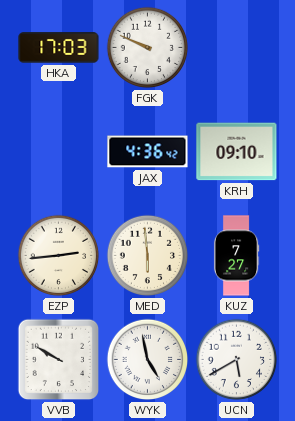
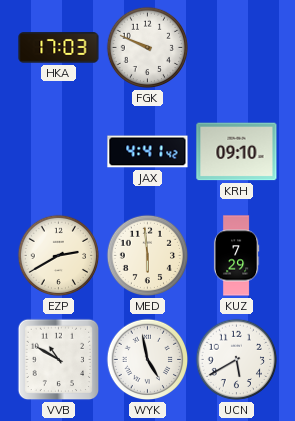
JAX: 4:36 -> 4:41
EZP: 2:44 -> 2:40
KUZ: 7:27 -> 7:29
VVB: 9:50 -> 10:50
